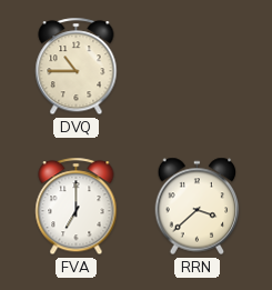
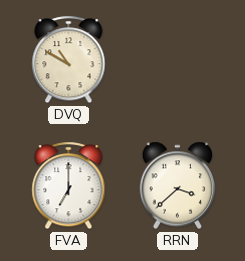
DVQ: 10:45 -> 10:50
